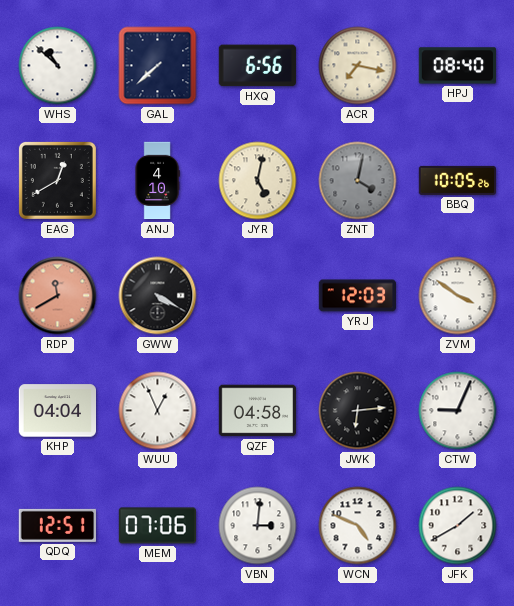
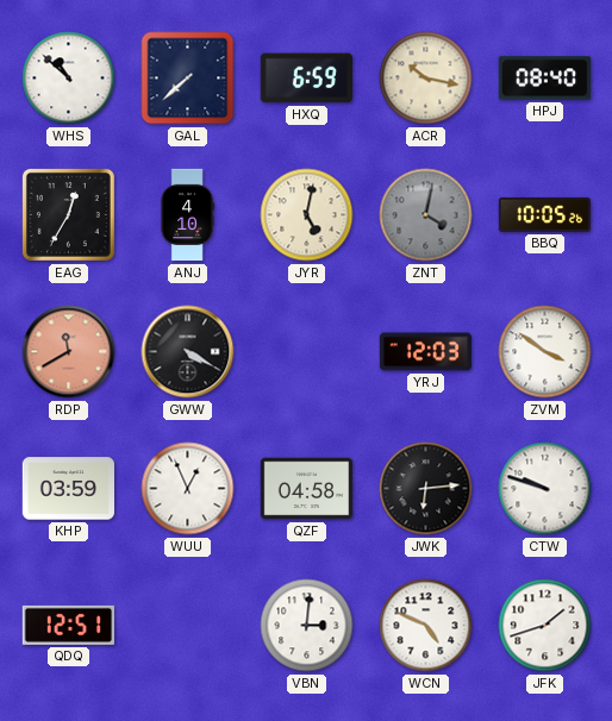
HXQ: 6:56 -> 6:59
ACR: 7:17 -> 10:17
EAG: 12:40 -> 12:35
KHP: 04:04 -> 03:59
CTW: 9:04 -> 9:48
MEM: 07:06 -> none
JFK: 1:40 -> 1:42
